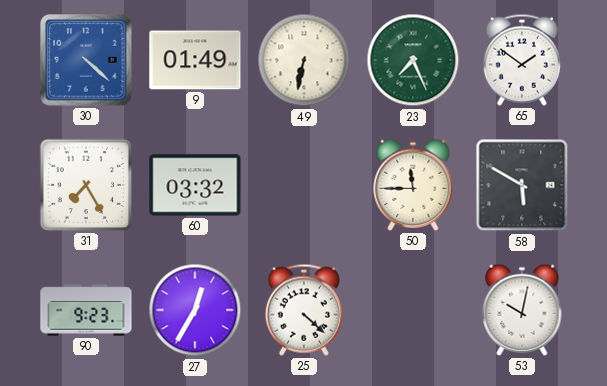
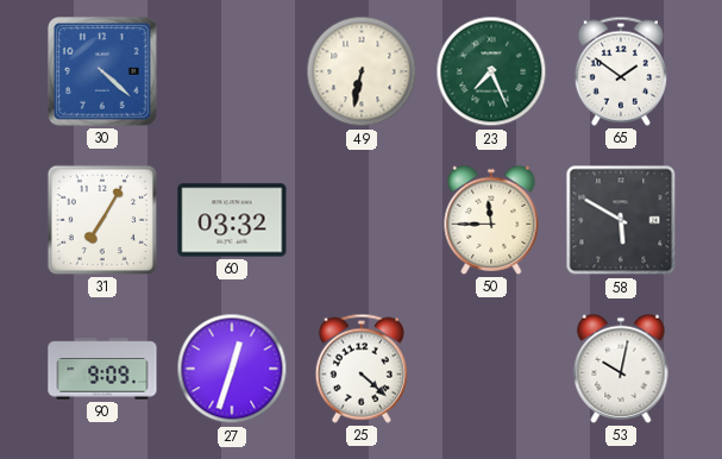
9: 01:49 -> none
31: 7:25 -> 7:05
90: 9:23 -> 9:09
27: 12:35 -> 12:33
